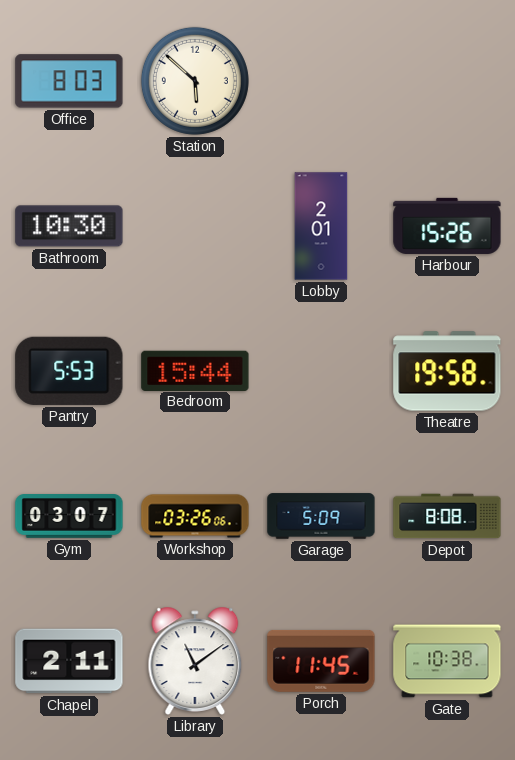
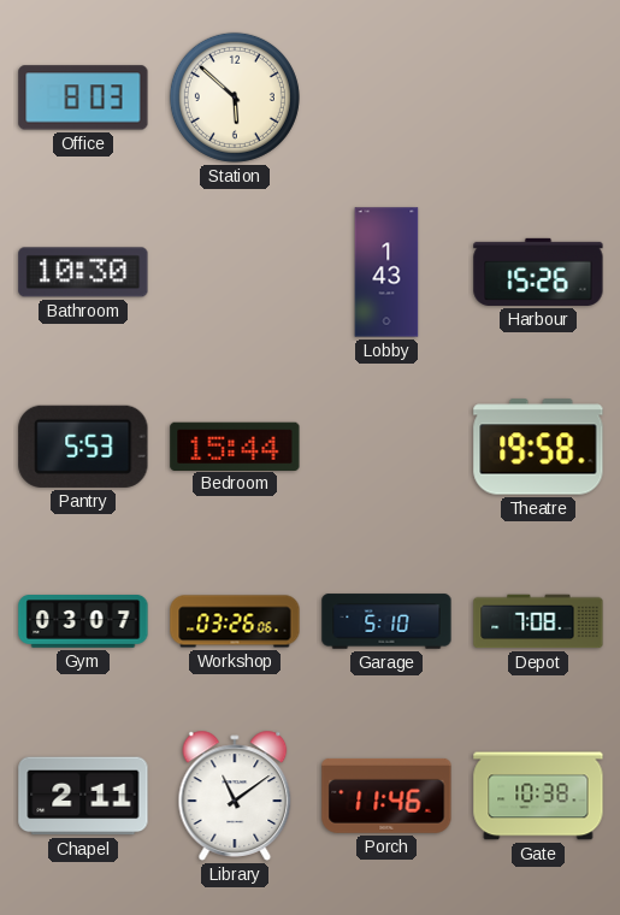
Lobby: 2:01 -> 1:43
Garage: 5:09 -> 5:10
Depot: 8:08 -> 7:08
Porch: 11:45 -> 11:46
